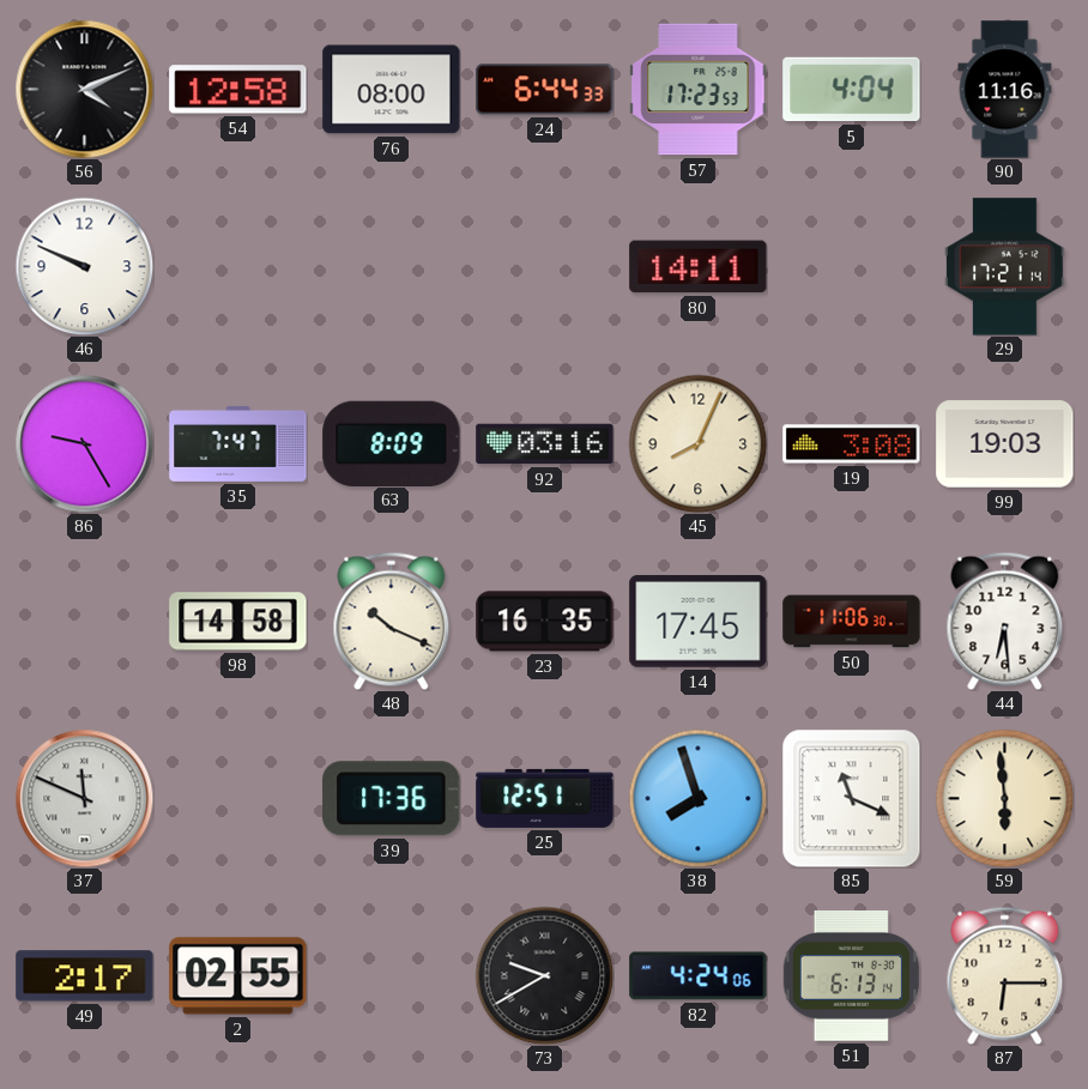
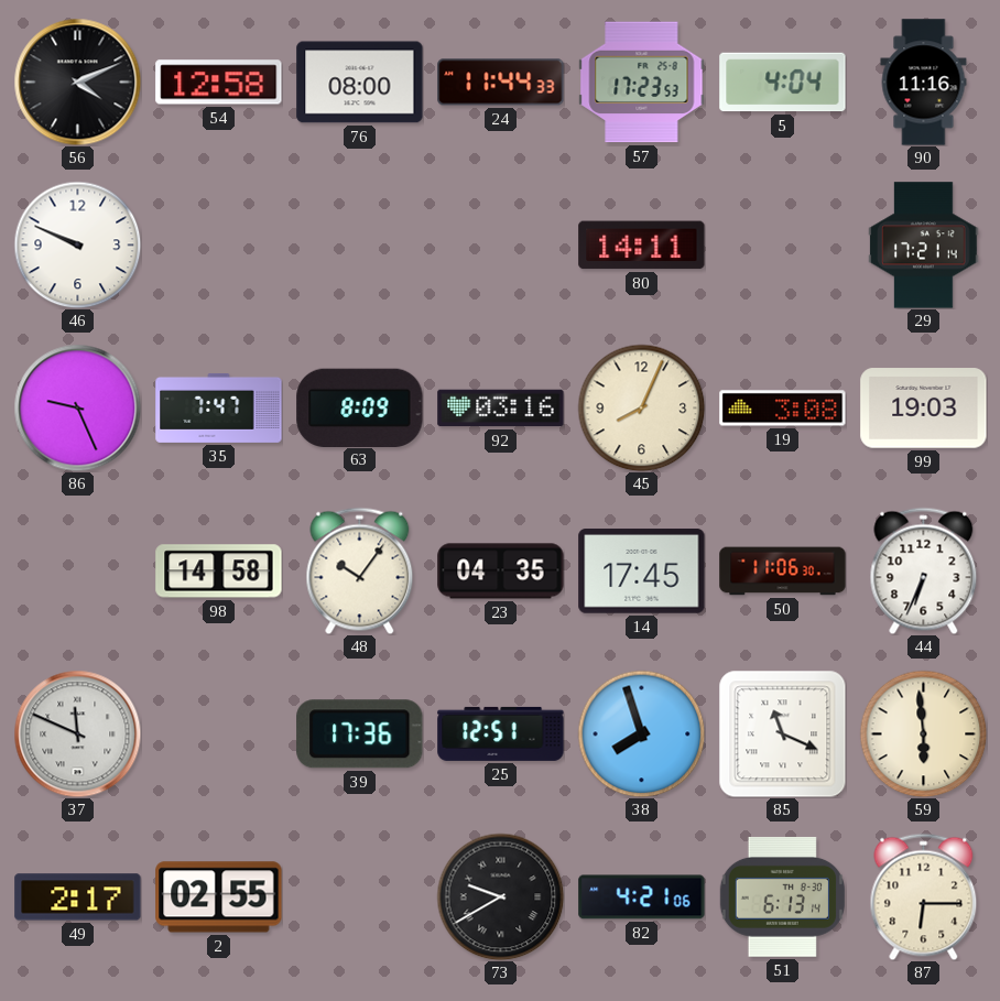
24: 6:44 -> 11:44
86: 9:25 -> 9:26
48: 10:19 -> 10:06
23: 16:35 -> 04:35
44: 6:29 -> 6:34
82: 4:24 -> 4:21
